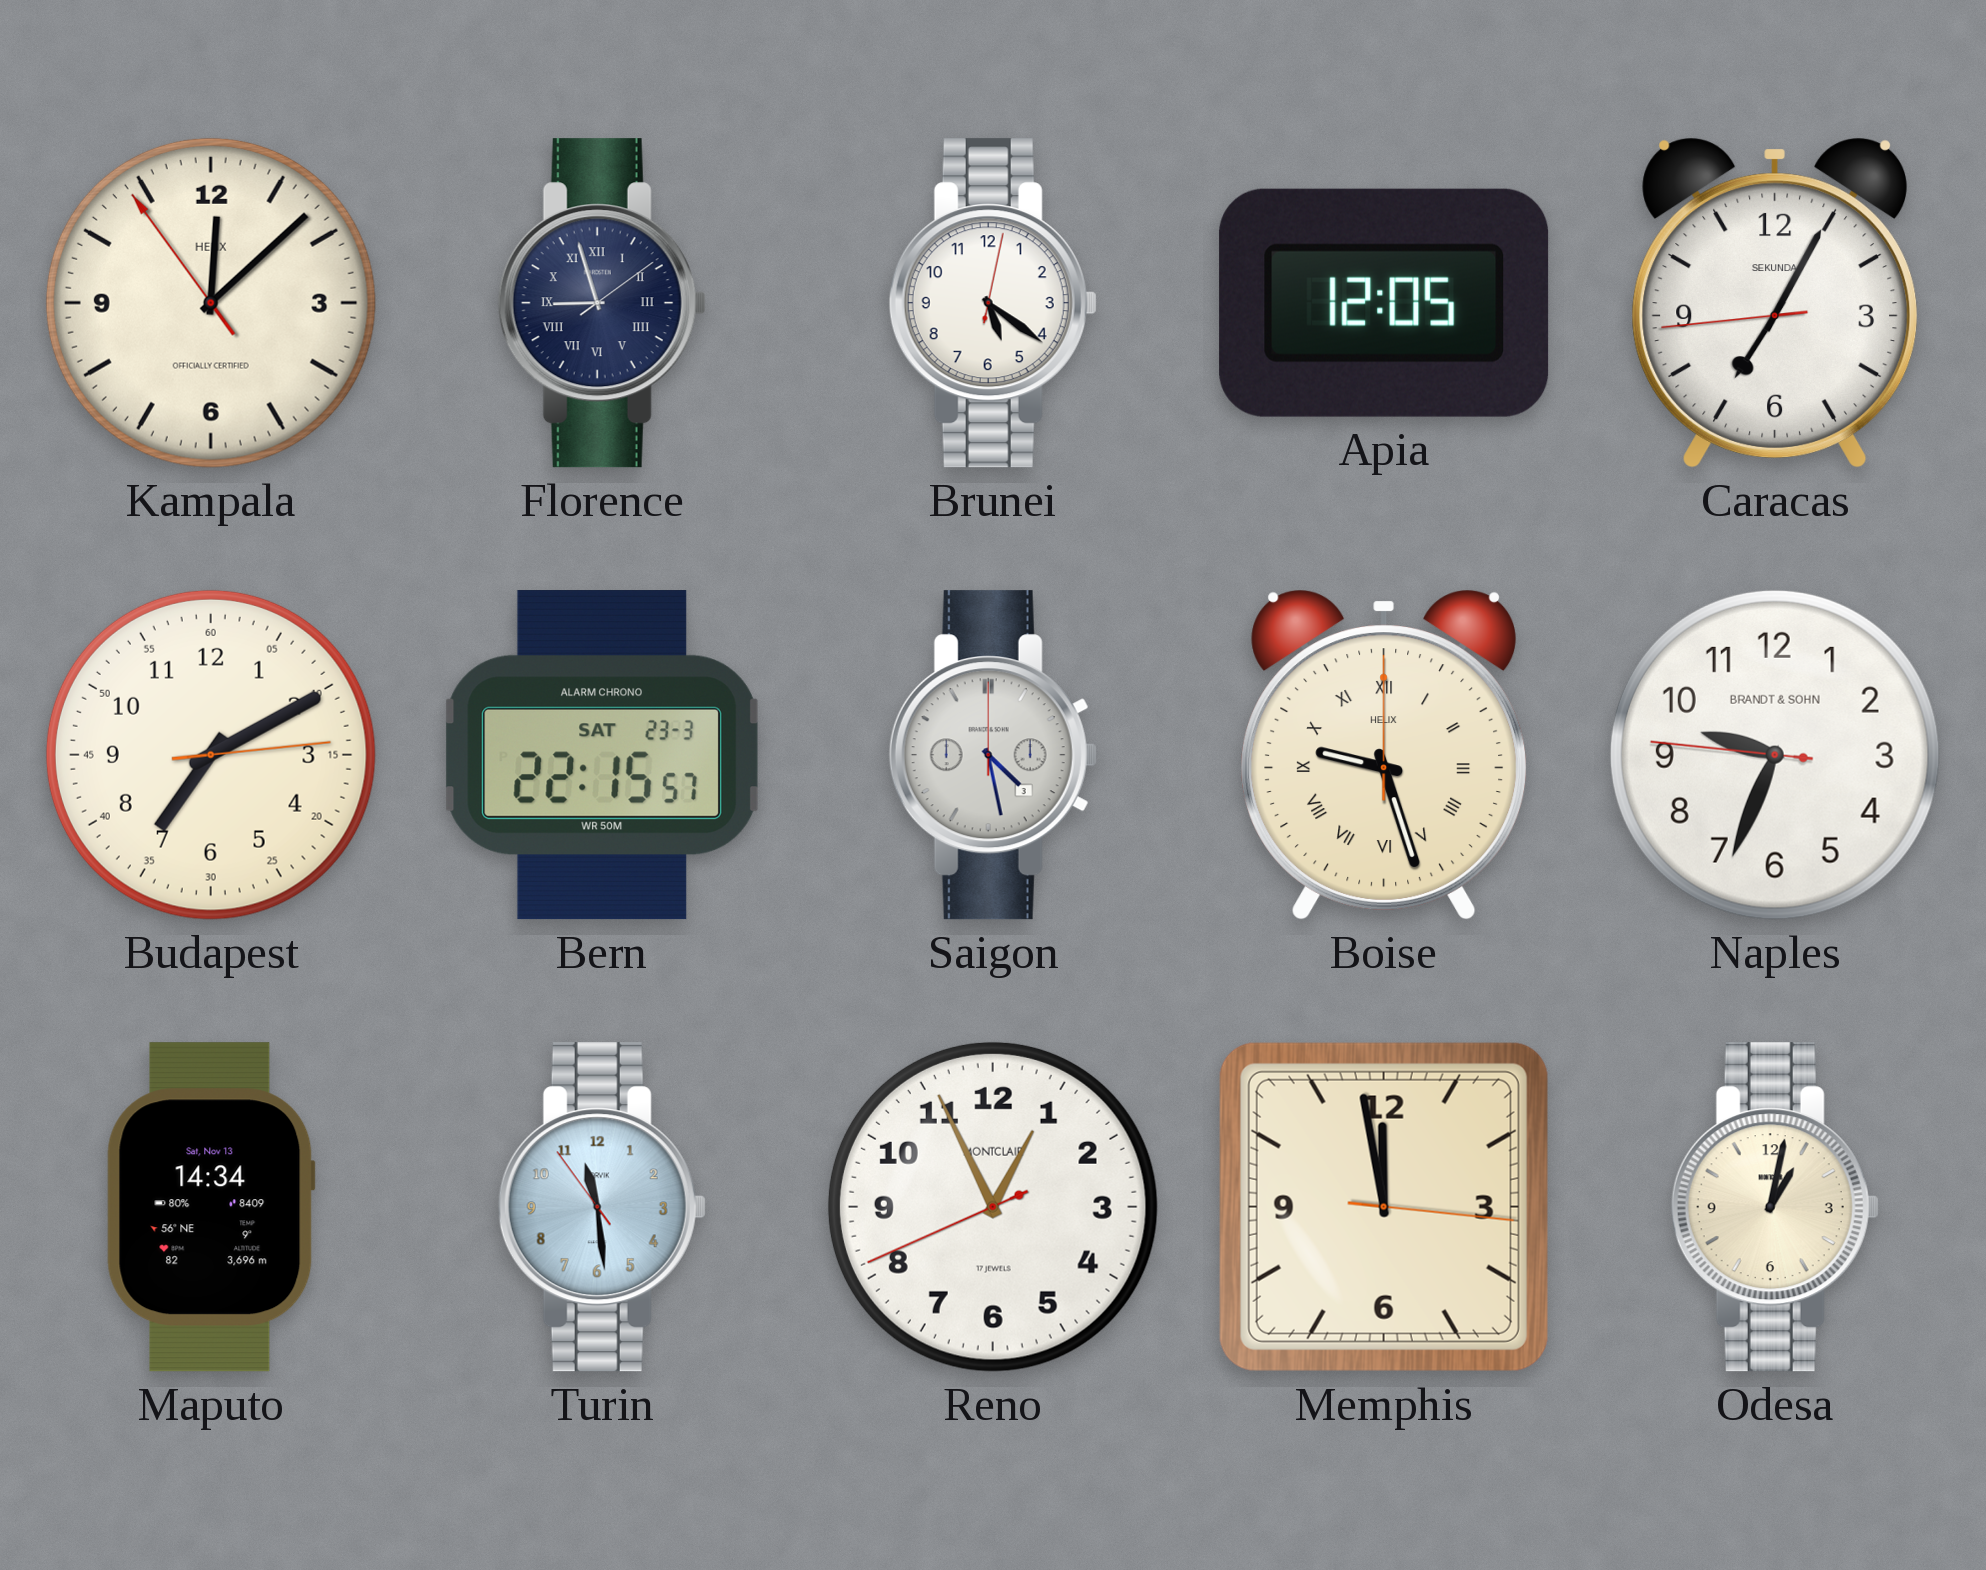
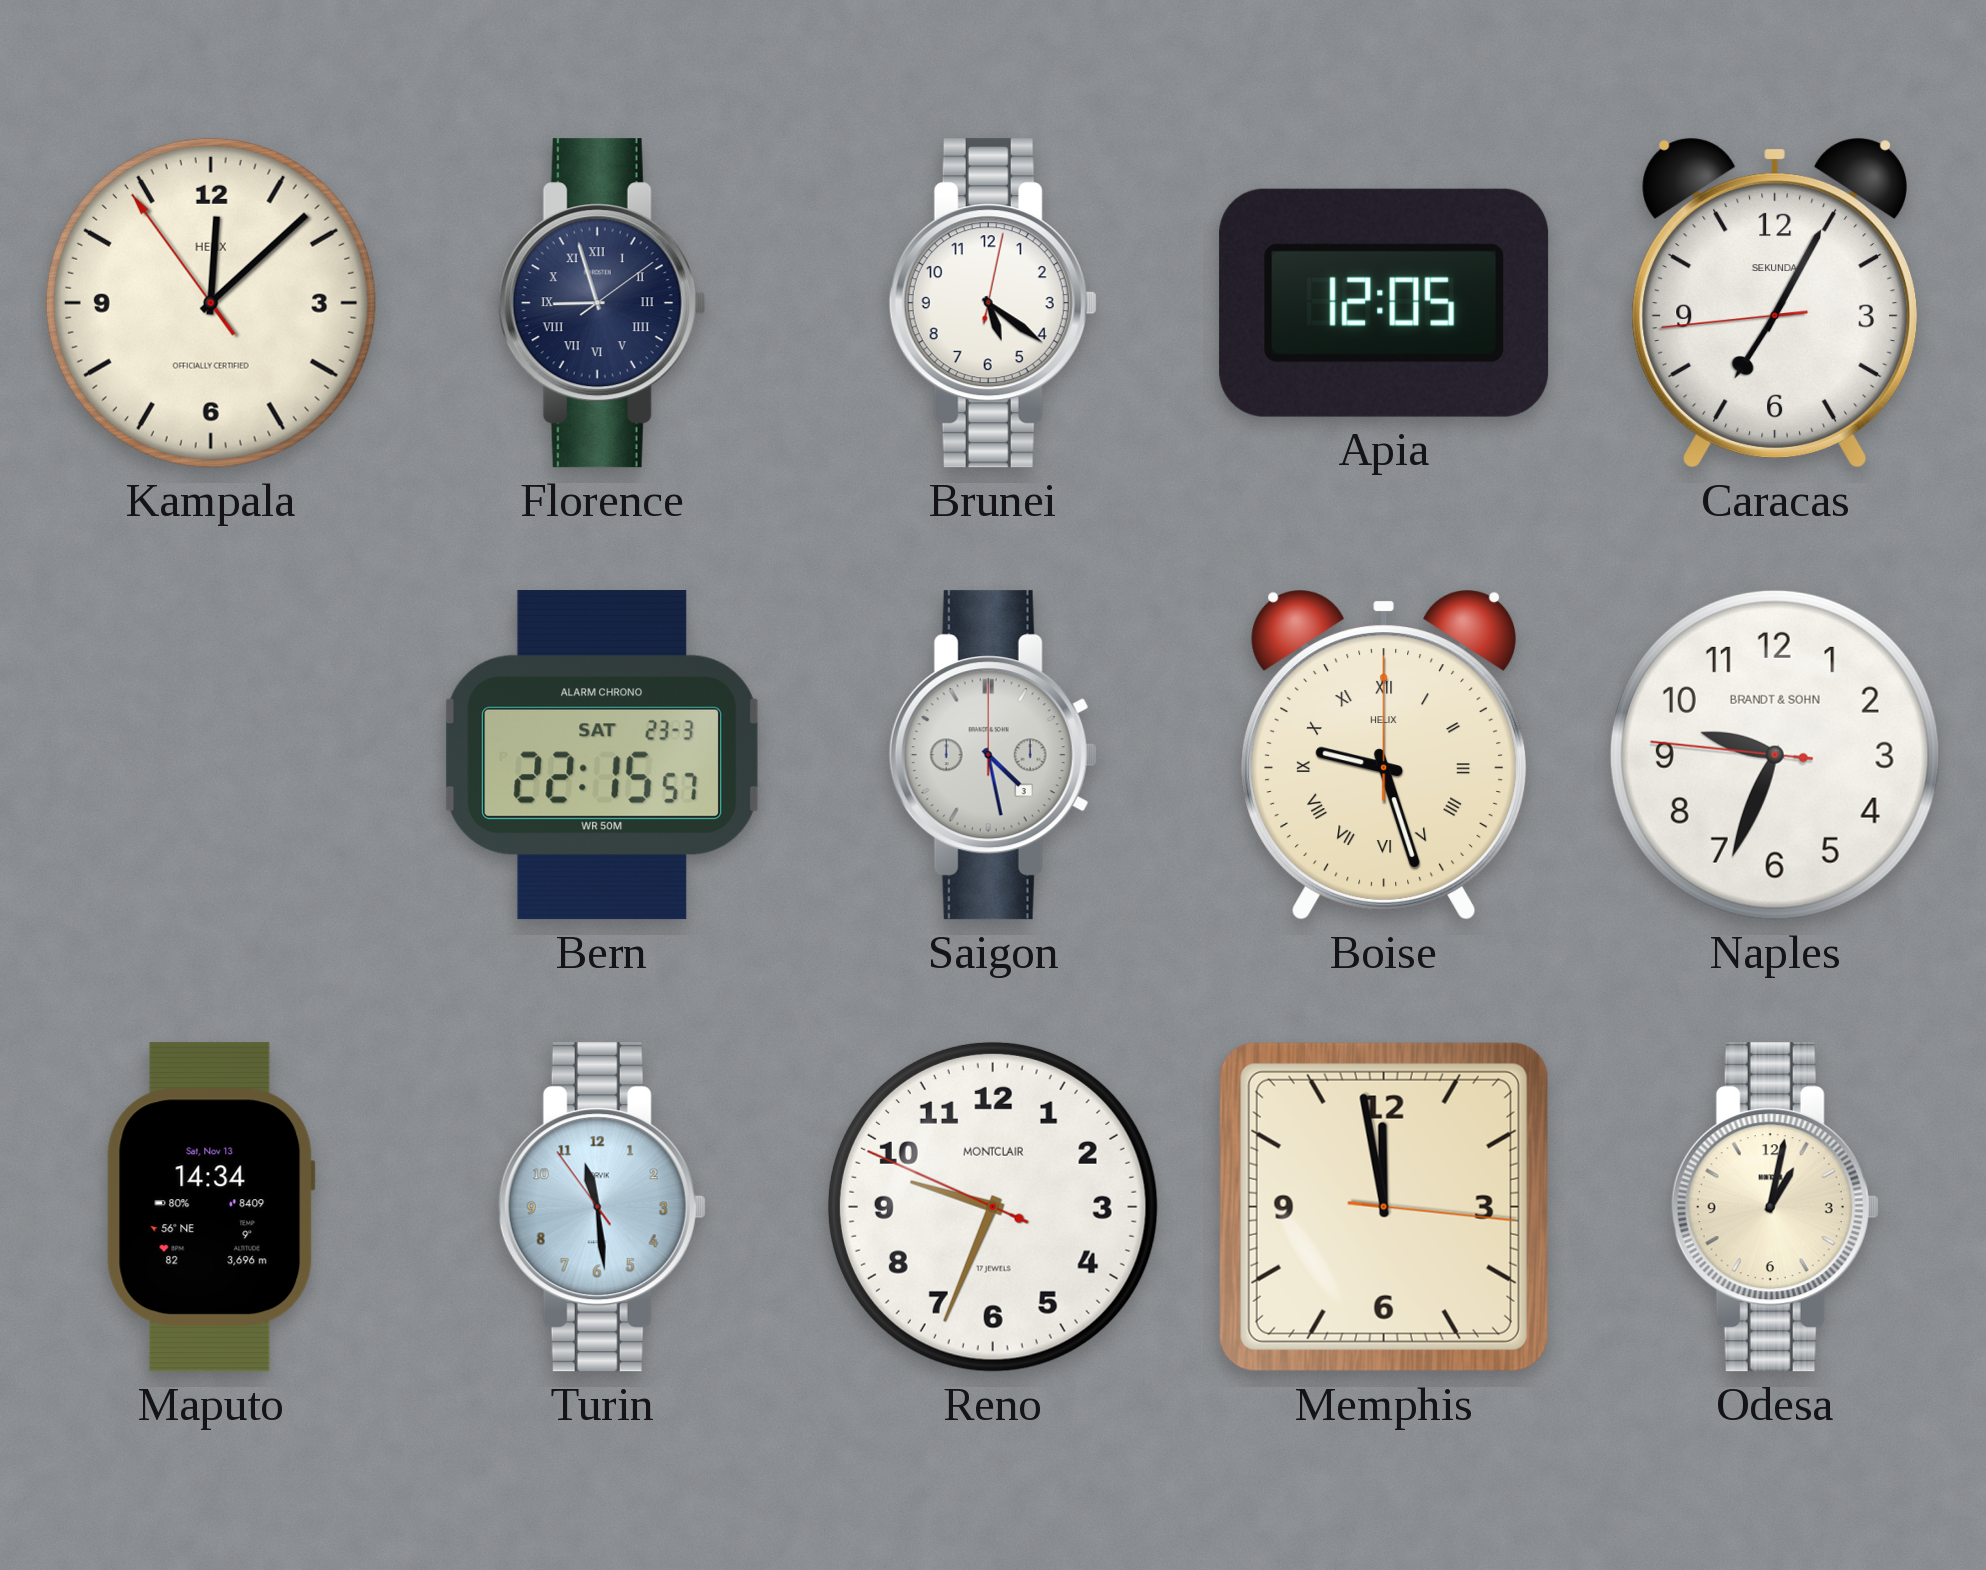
Budapest: 7:10 -> none
Reno: 12:55 -> 9:33
